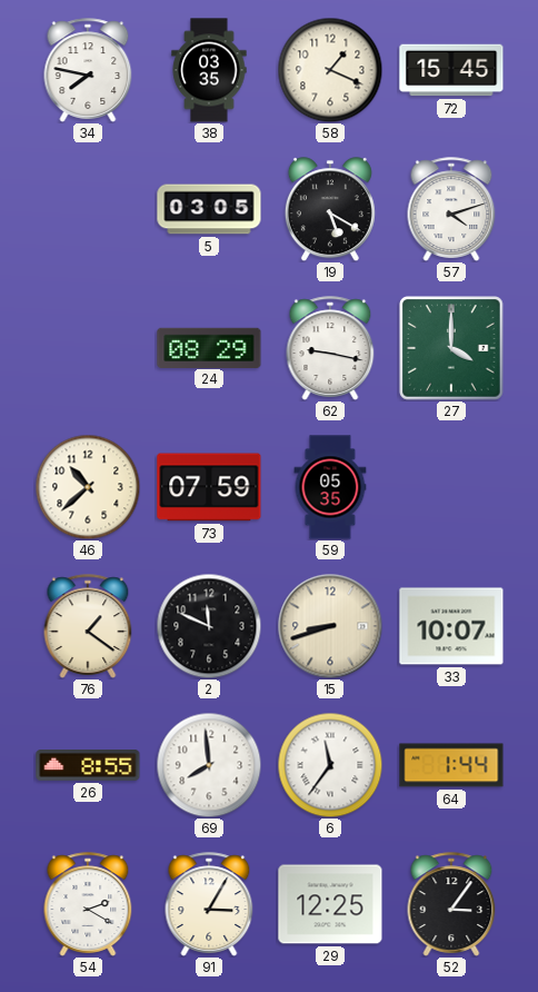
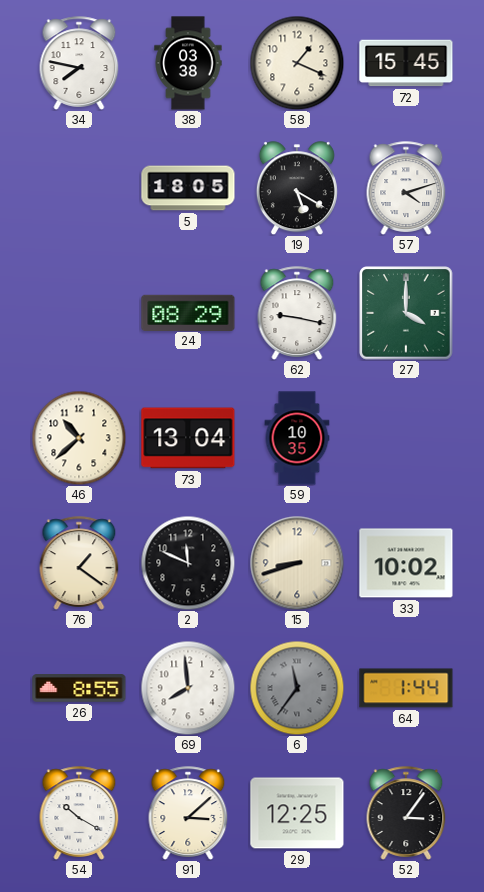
38: 03:35 -> 03:38
5: 03:05 -> 18:05
73: 07:59 -> 13:04
59: 05:35 -> 10:35
33: 10:07 -> 10:02
6 dial: white -> grey
54: 2:20 -> 10:20
91: 3:05 -> 3:08
